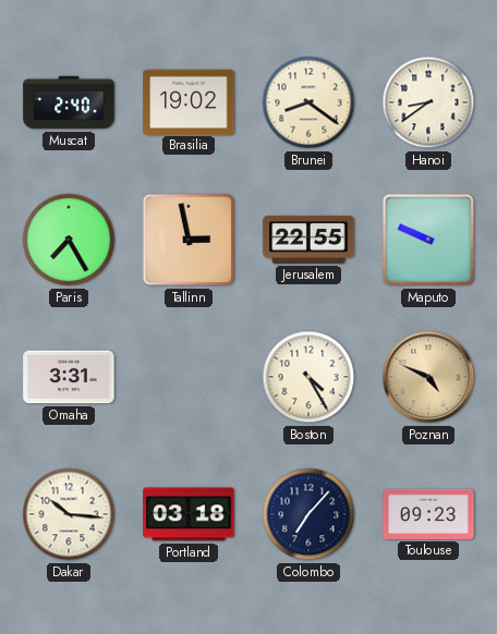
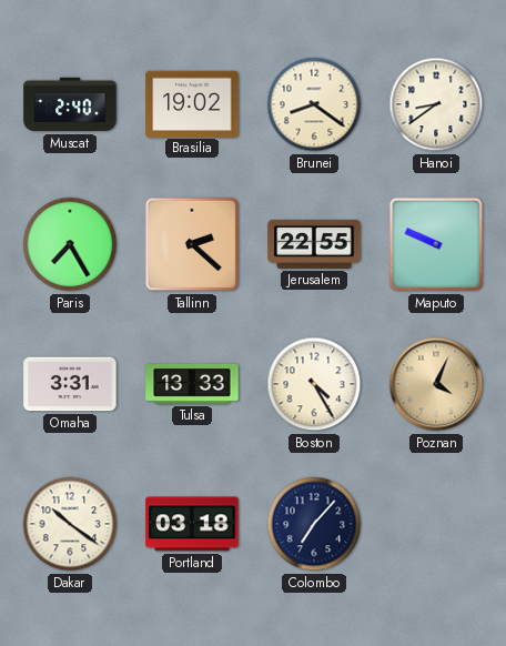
Tallinn: 2:58 -> 2:22
Tulsa: none -> 13:33
Poznan: 4:49 -> 4:04
Dakar: 10:16 -> 10:21
Toulouse: 09:23 -> none
